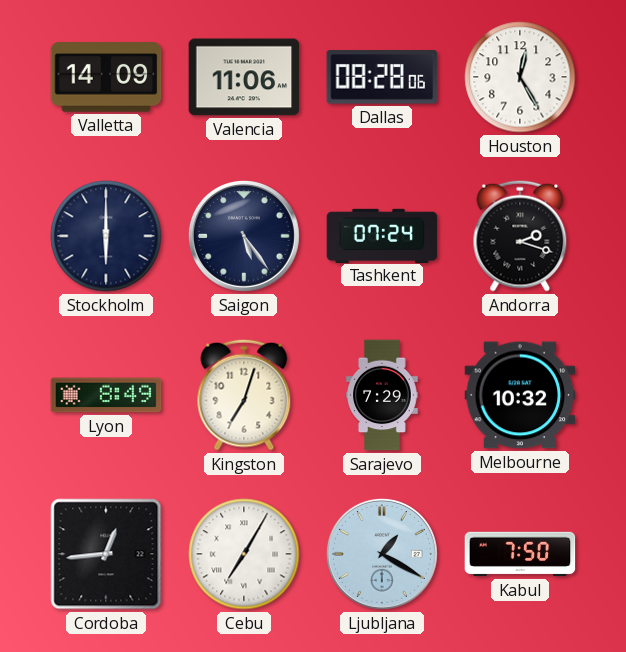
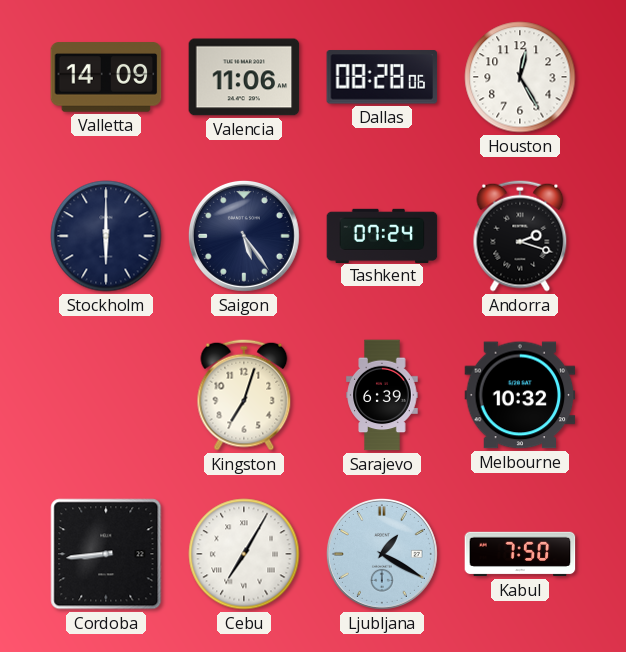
Lyon: 8:49 -> none
Sarajevo: 7:29 -> 6:39
Cordoba: 12:44 -> 8:44
